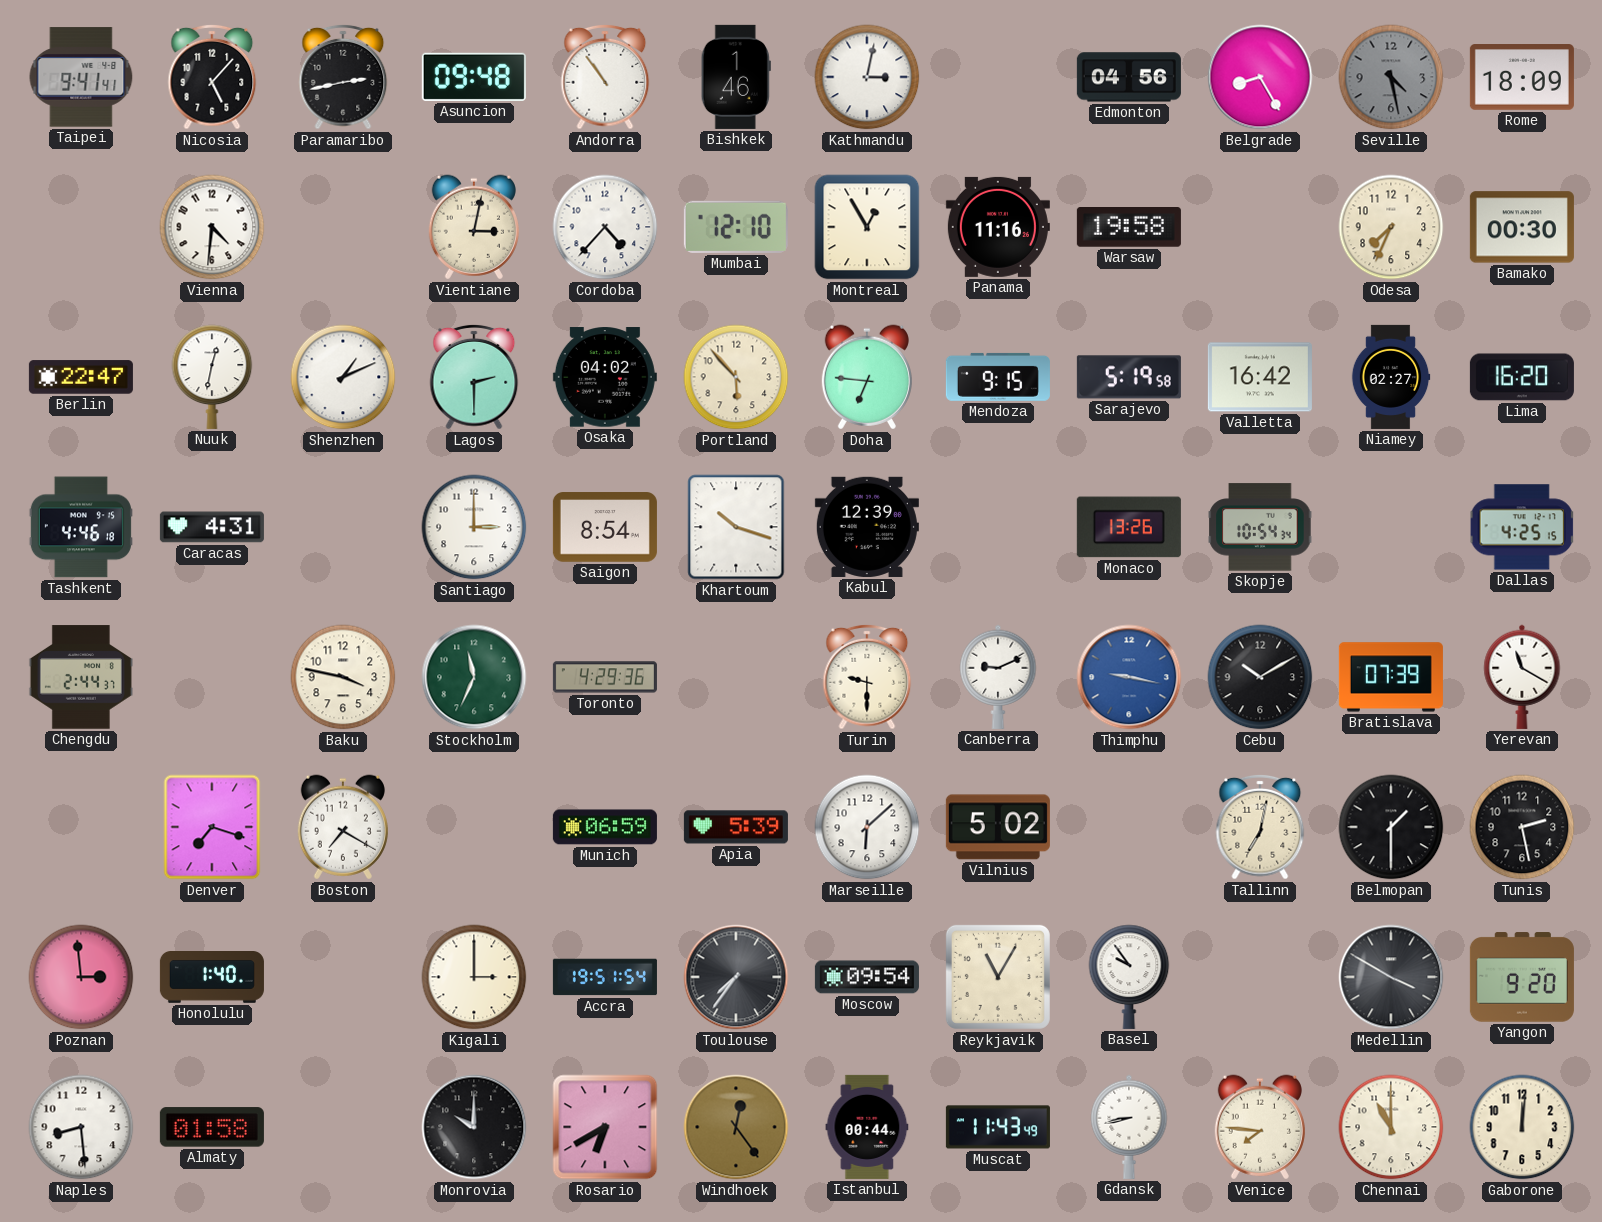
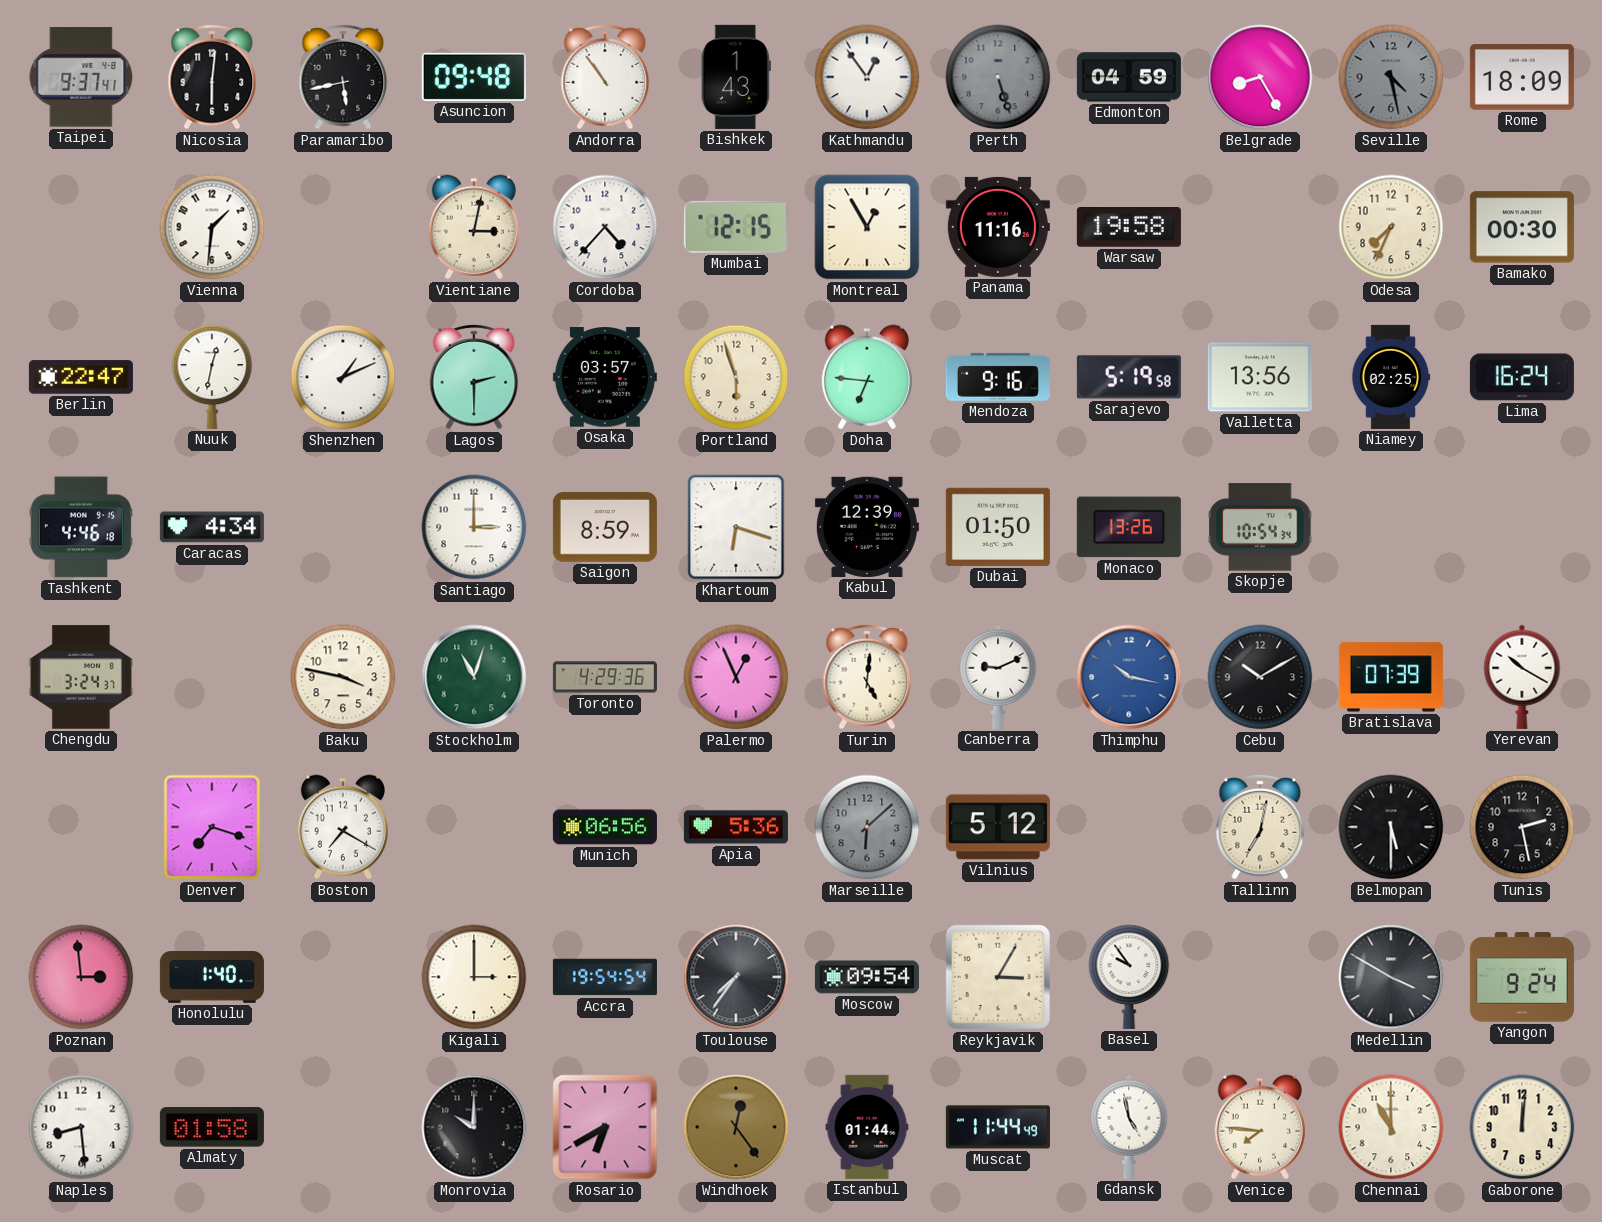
Taipei: 9:41 -> 9:37
Nicosia: 5:07 -> 6:01
Paramaribo: 2:43 -> 5:43
Bishkek: 1:46 -> 1:43
Kathmandu: 3:02 -> 12:54
Perth: none -> 5:27
Edmonton: 04:56 -> 04:59
Vienna: 4:31 -> 1:31
Mumbai: 12:10 -> 12:15
Osaka: 04:02 -> 03:57
Portland: 5:53 -> 5:57
Mendoza: 9:15 -> 9:16
Valletta: 16:42 -> 13:56
Niamey: 02:27 -> 02:25
Lima: 16:20 -> 16:24
Caracas: 4:31 -> 4:34
Saigon: 8:54 -> 8:59
Khartoum: 10:18 -> 6:18
Dubai: none -> 01:50
Dallas: 4:25 -> none
Chengdu: 2:44 -> 3:24
Stockholm: 11:34 -> 11:03
Palermo: none -> 12:56
Turin: 9:30 -> 5:01
Thimphu: 9:17 -> 10:17
Yerevan: 11:20 -> 10:20
Munich: 06:59 -> 06:56
Apia: 5:39 -> 5:36
Marseille dial: white -> grey
Vilnius: 5:02 -> 5:12
Belmopan: 1:30 -> 5:30
Accra: 19:51 -> 19:54
Reykjavik: 11:05 -> 3:05
Yangon: 9:20 -> 9:24
Istanbul: 00:44 -> 01:44
Muscat: 11:43 -> 11:44
Gdansk: 8:43 -> 4:58
